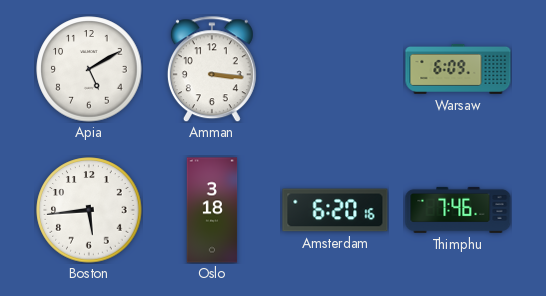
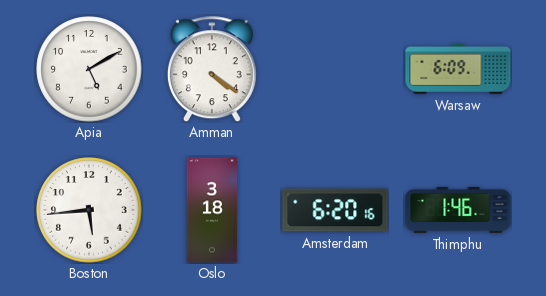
Amman: 3:16 -> 4:21
Thimphu: 7:46 -> 1:46
